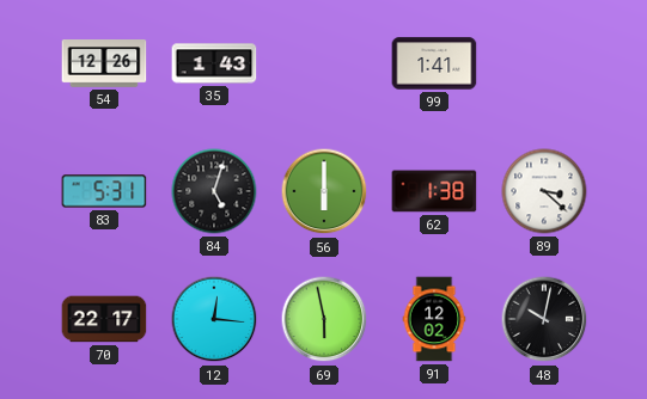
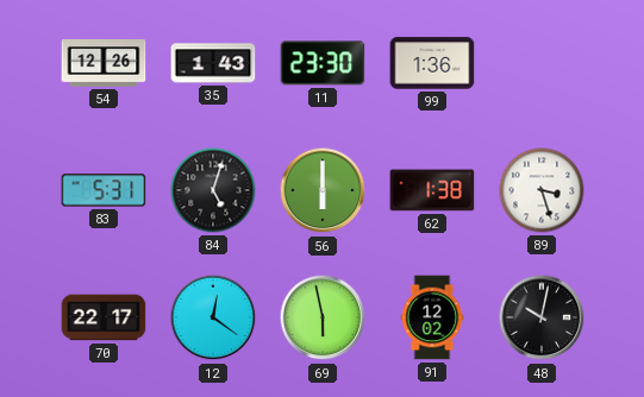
11: none -> 23:30
99: 1:41 -> 1:36
89: 3:22 -> 3:27
12: 12:16 -> 12:21
